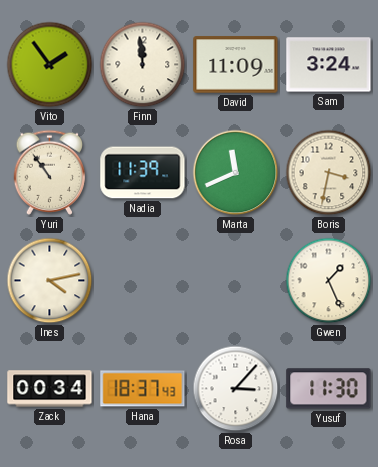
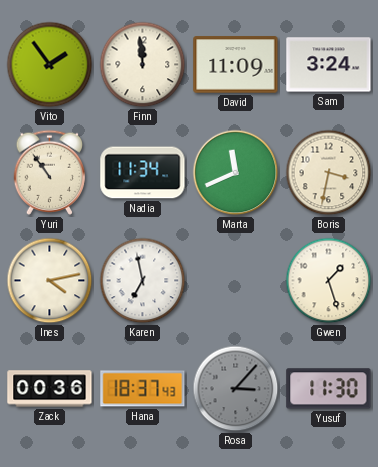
Nadia: 11:39 -> 11:34
Karen: none -> 6:58
Gwen: 1:26 -> 1:27
Zack: 00:34 -> 00:36
Rosa dial: white -> grey
